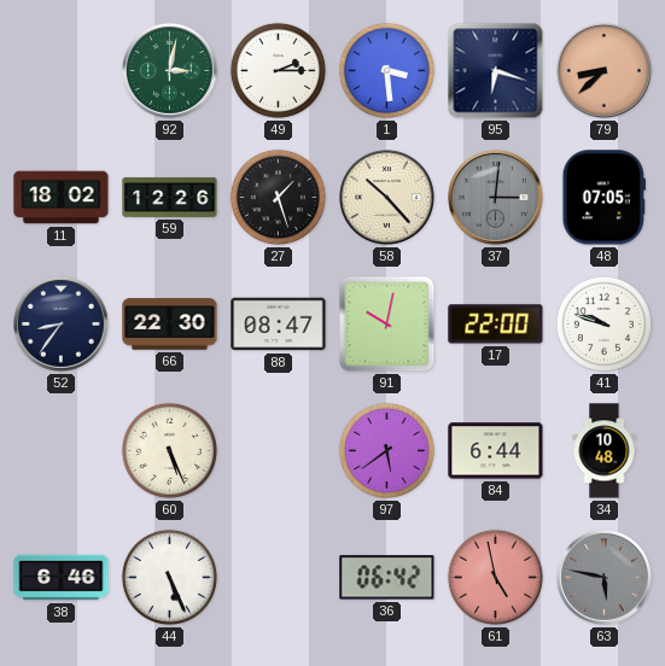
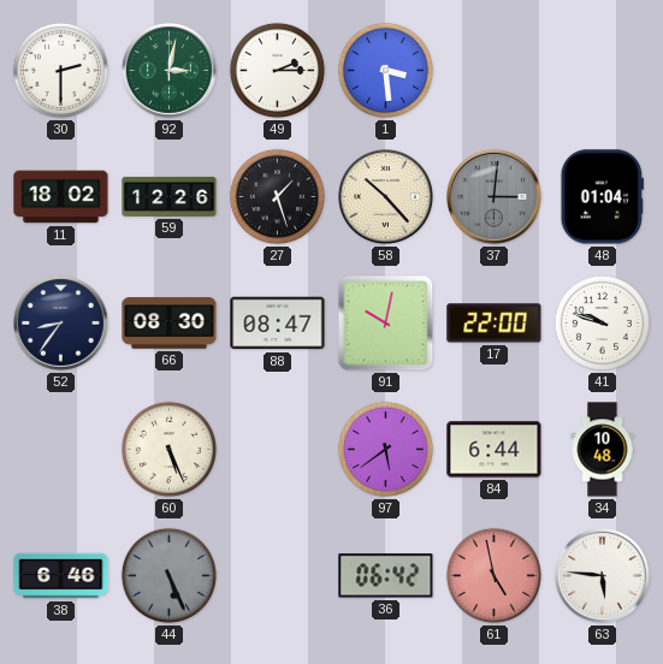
30: none -> 2:30
95: 6:18 -> none
79: 8:38 -> none
48: 07:05 -> 01:04
66: 22:30 -> 08:30
44 dial: white -> grey
63: 5:47 -> 5:46
63 dial: grey -> white
